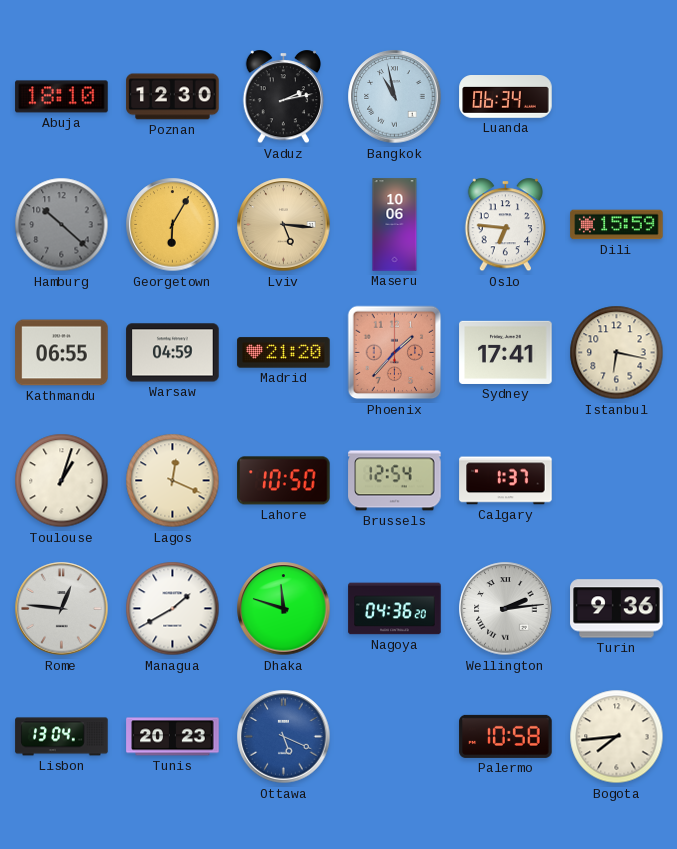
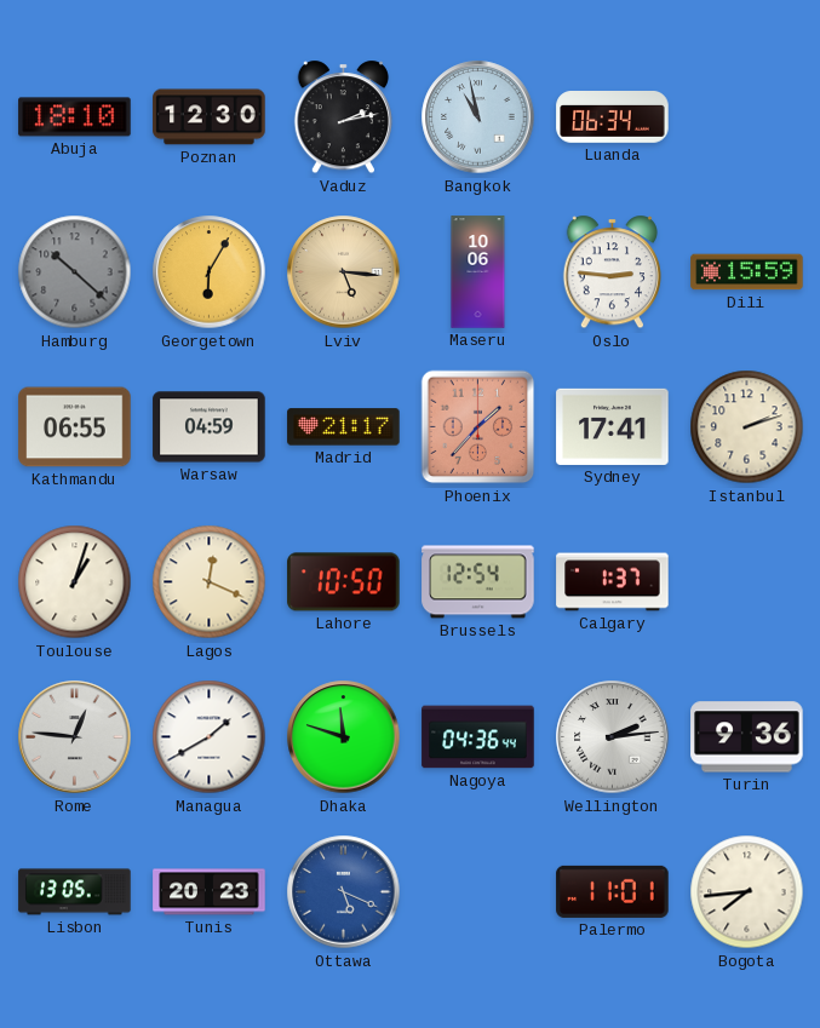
Oslo: 6:46 -> 2:46
Madrid: 21:20 -> 21:17
Istanbul: 6:17 -> 2:12
Nagoya: 04:36:20 -> 04:36:44
Lisbon: 13:04 -> 13:05
Palermo: 10:58 -> 11:01
